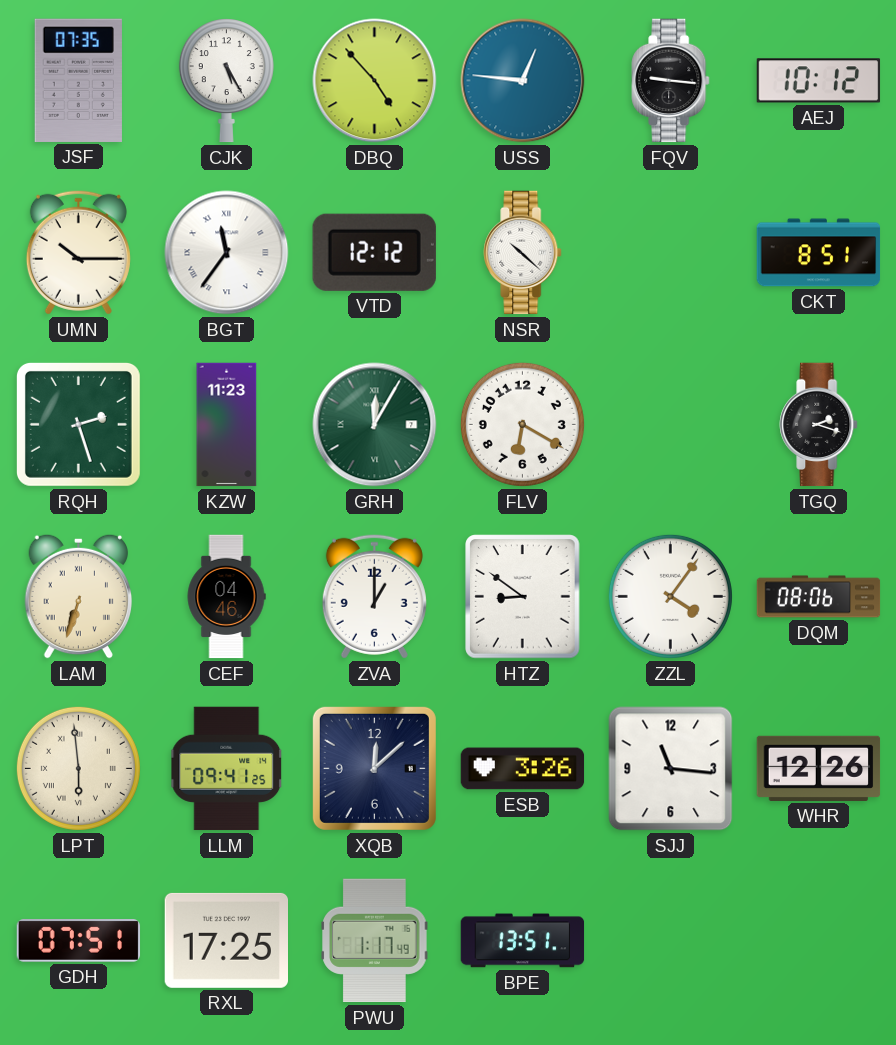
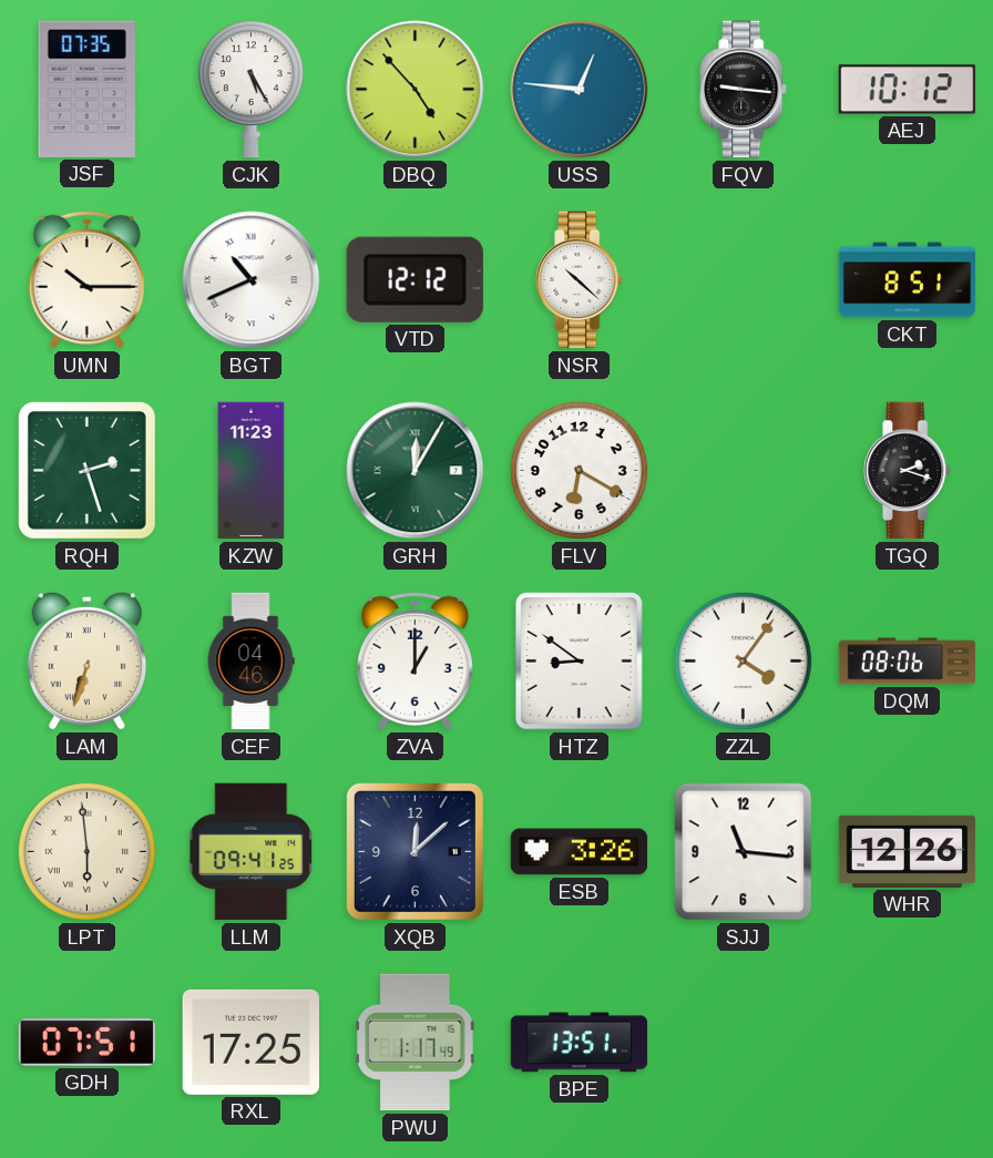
BGT: 11:36 -> 10:41
